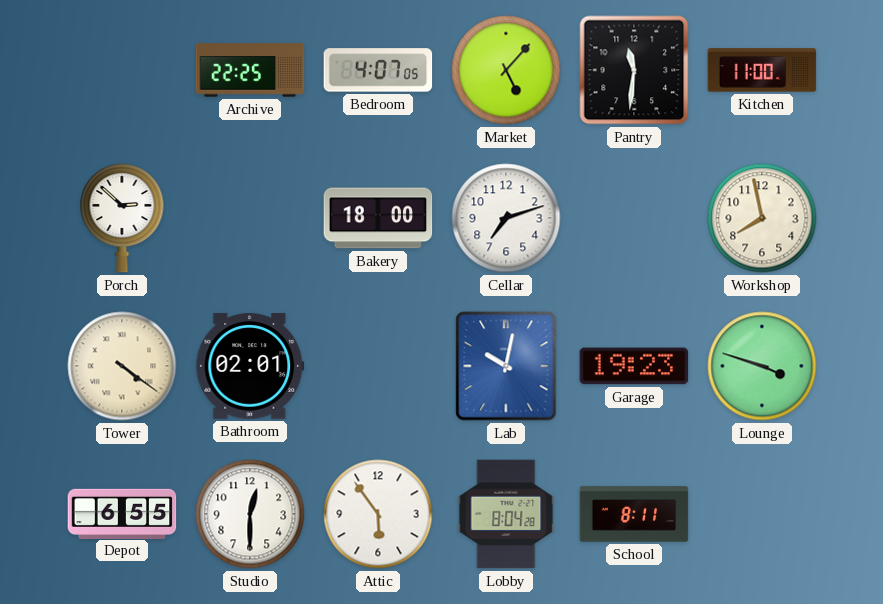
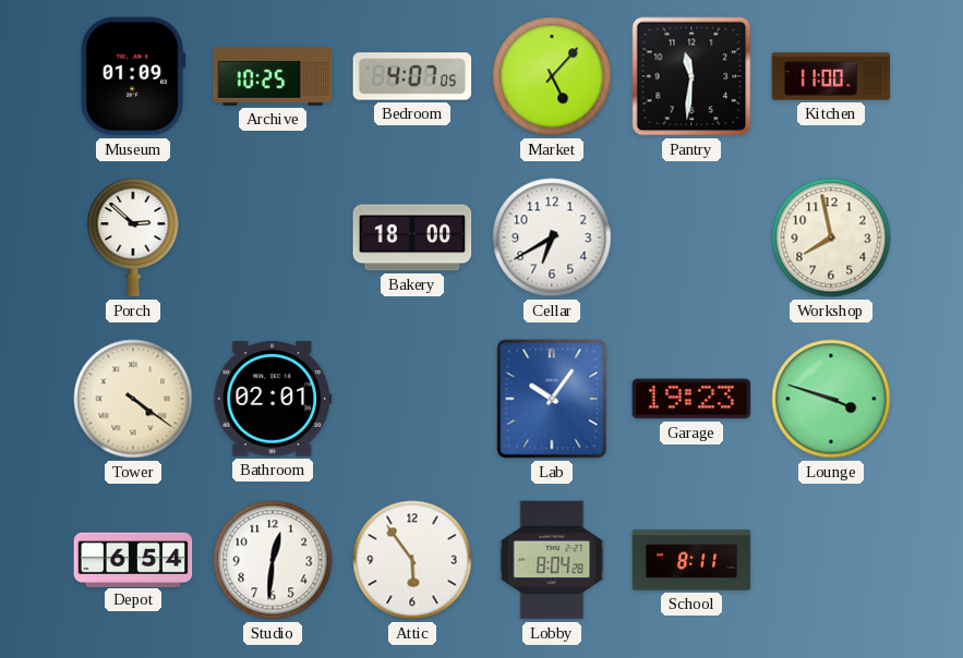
Museum: none -> 01:09
Archive: 22:25 -> 10:25
Cellar: 7:12 -> 6:40
Lab: 10:02 -> 10:06
Depot: 6:55 -> 6:54
Studio: 12:30 -> 12:31
